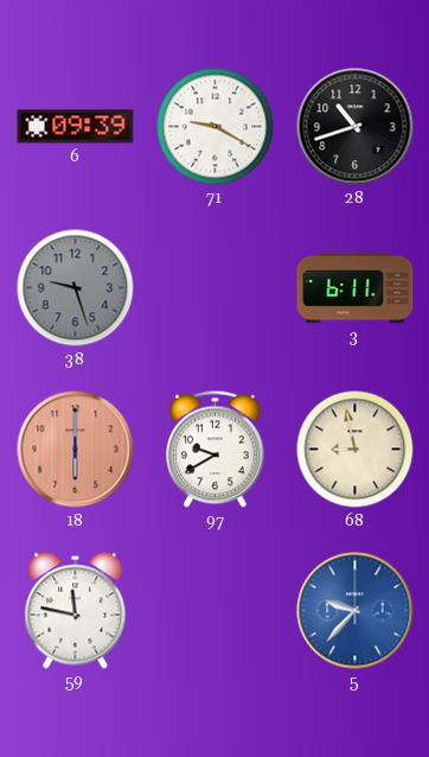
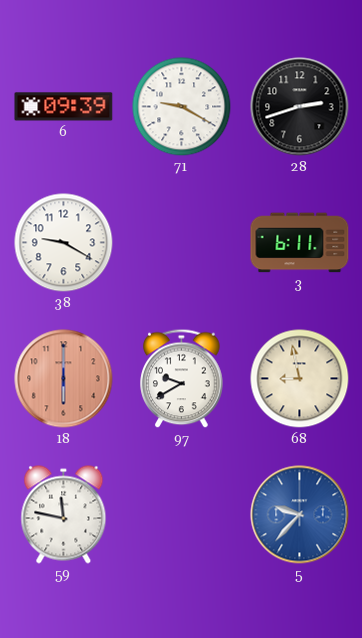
28: 10:42 -> 2:42
38: 9:27 -> 9:20
38 dial: grey -> white
